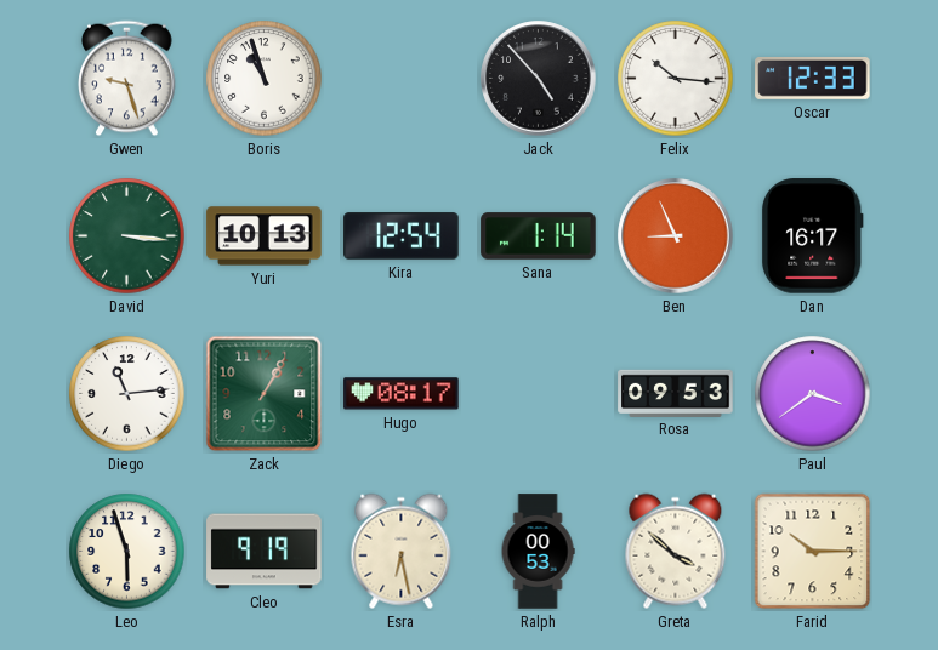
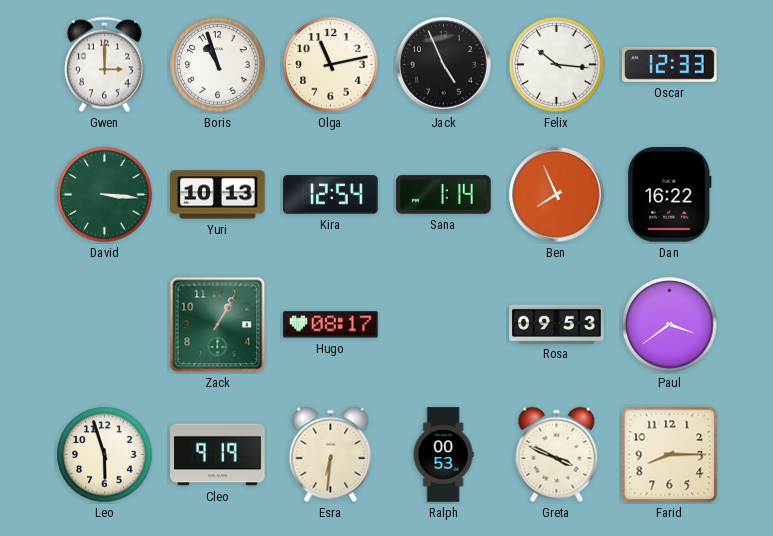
Gwen: 9:27 -> 3:00
Olga: none -> 11:13
Jack: 4:53 -> 4:56
Ben: 8:56 -> 7:56
Dan: 16:17 -> 16:22
Diego: 11:14 -> none
Esra: 6:28 -> 6:31
Greta: 3:52 -> 3:49
Farid: 10:15 -> 8:15
